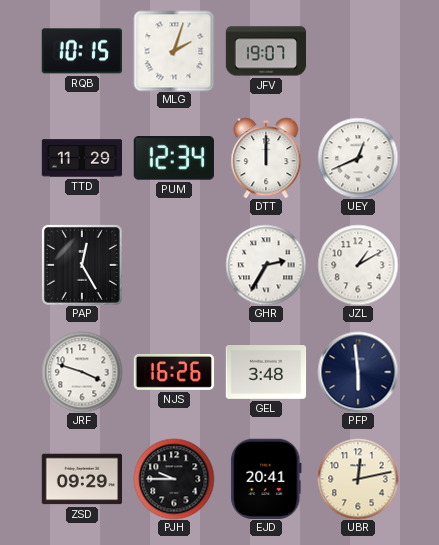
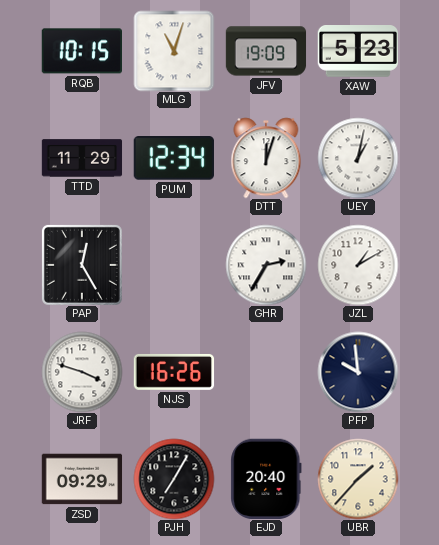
MLG: 2:03 -> 11:03
JFV: 19:07 -> 19:09
XAW: none -> 5:23
DTT: 12:00 -> 12:03
UEY: 12:41 -> 1:02
GEL: 3:48 -> none
PFP: 5:59 -> 9:59
PJH: 9:45 -> 7:05
EJD: 20:41 -> 20:40
UBR: 12:13 -> 1:37
